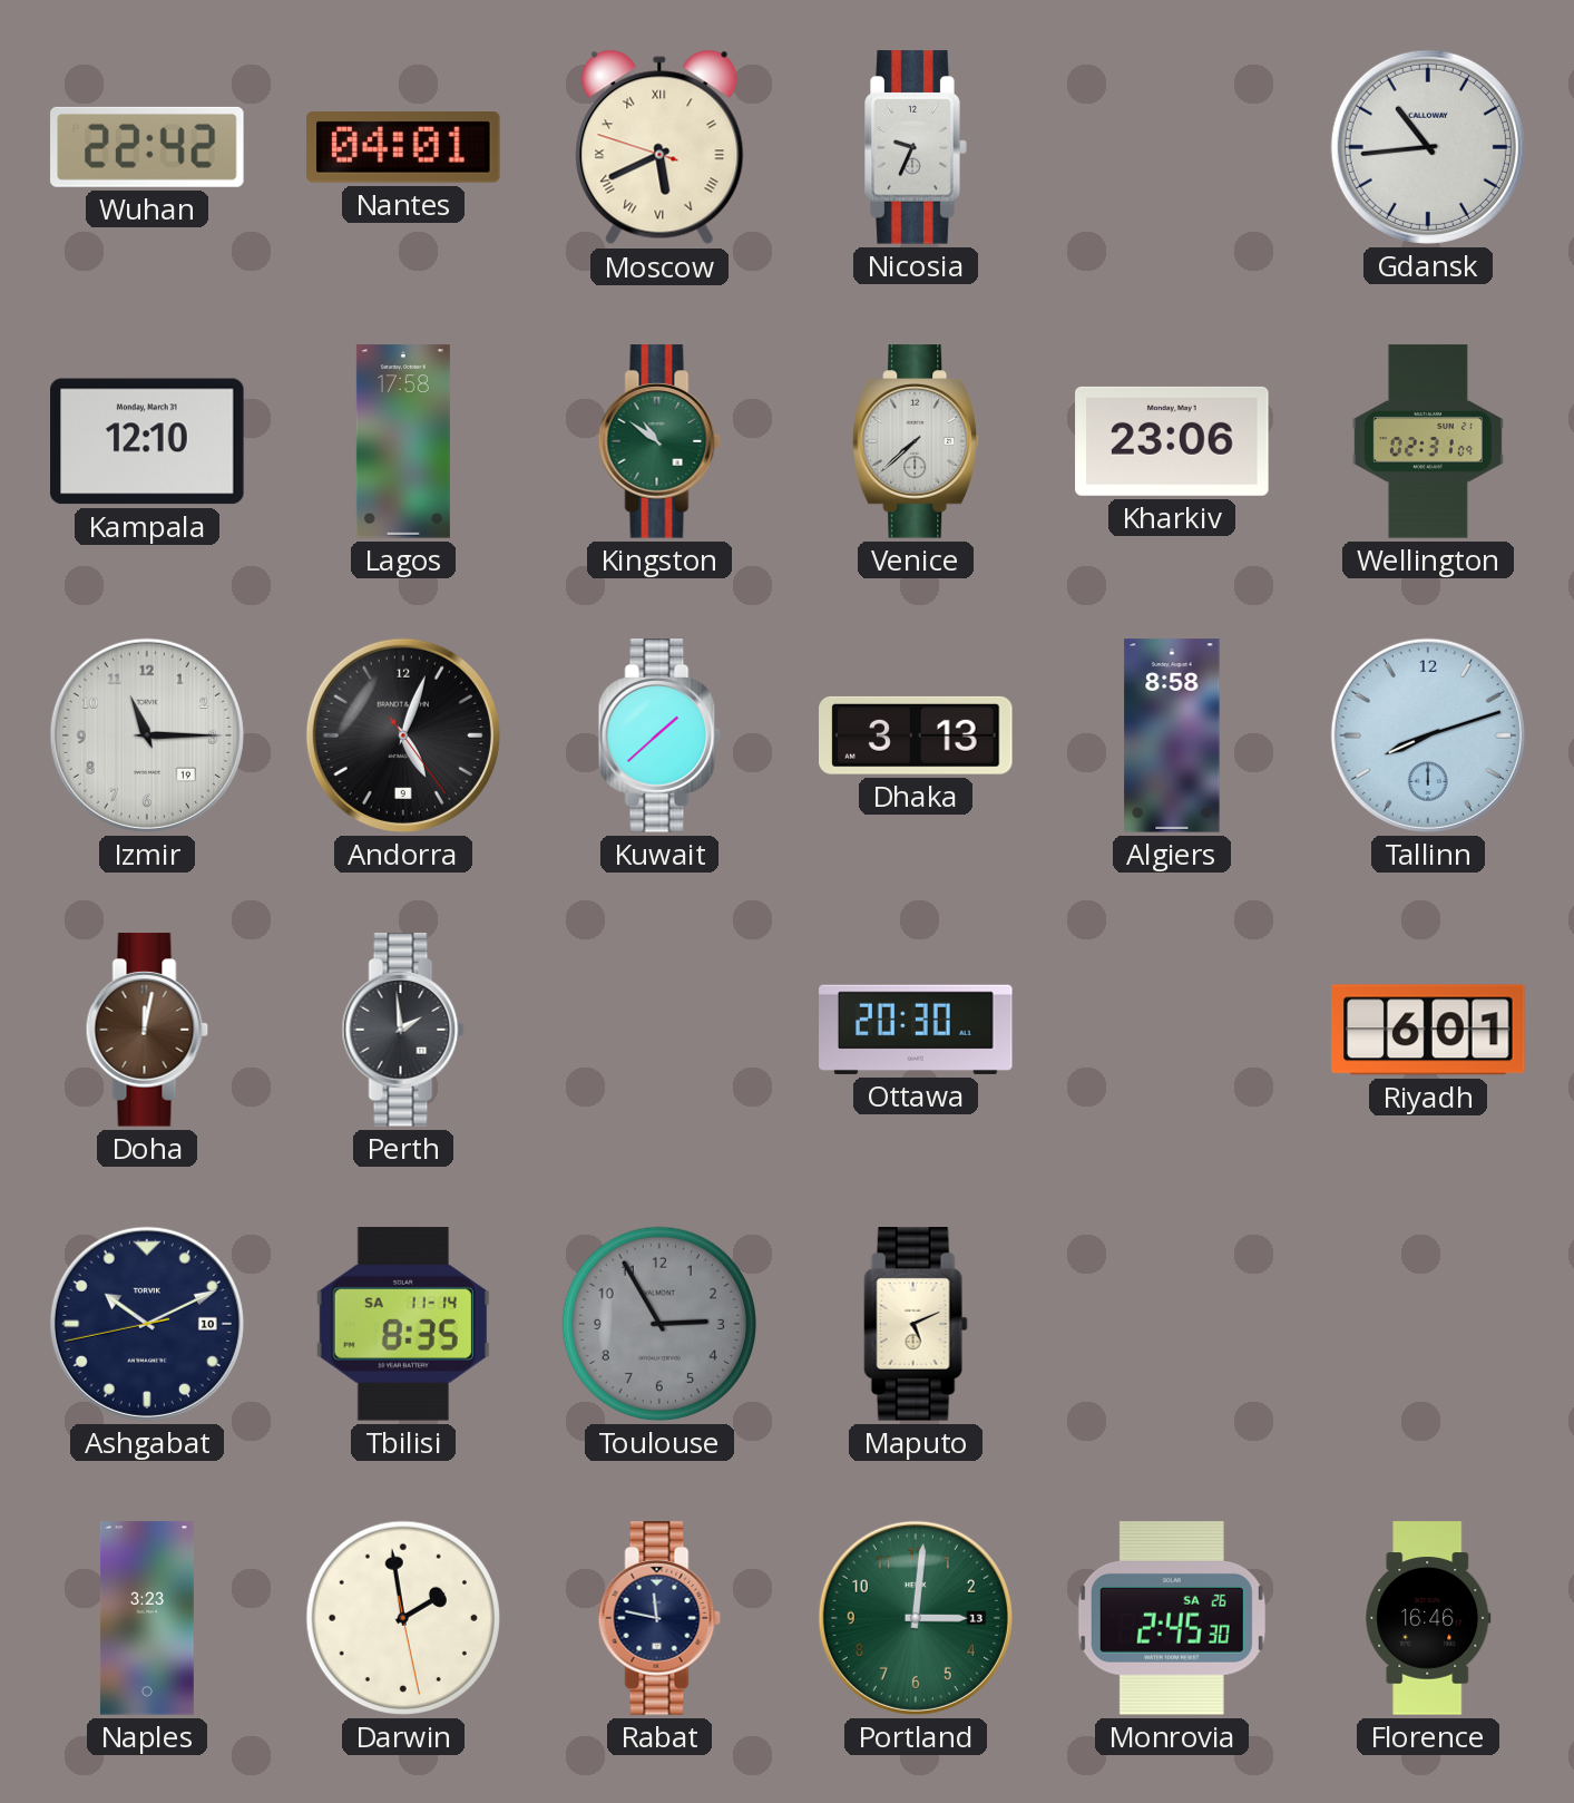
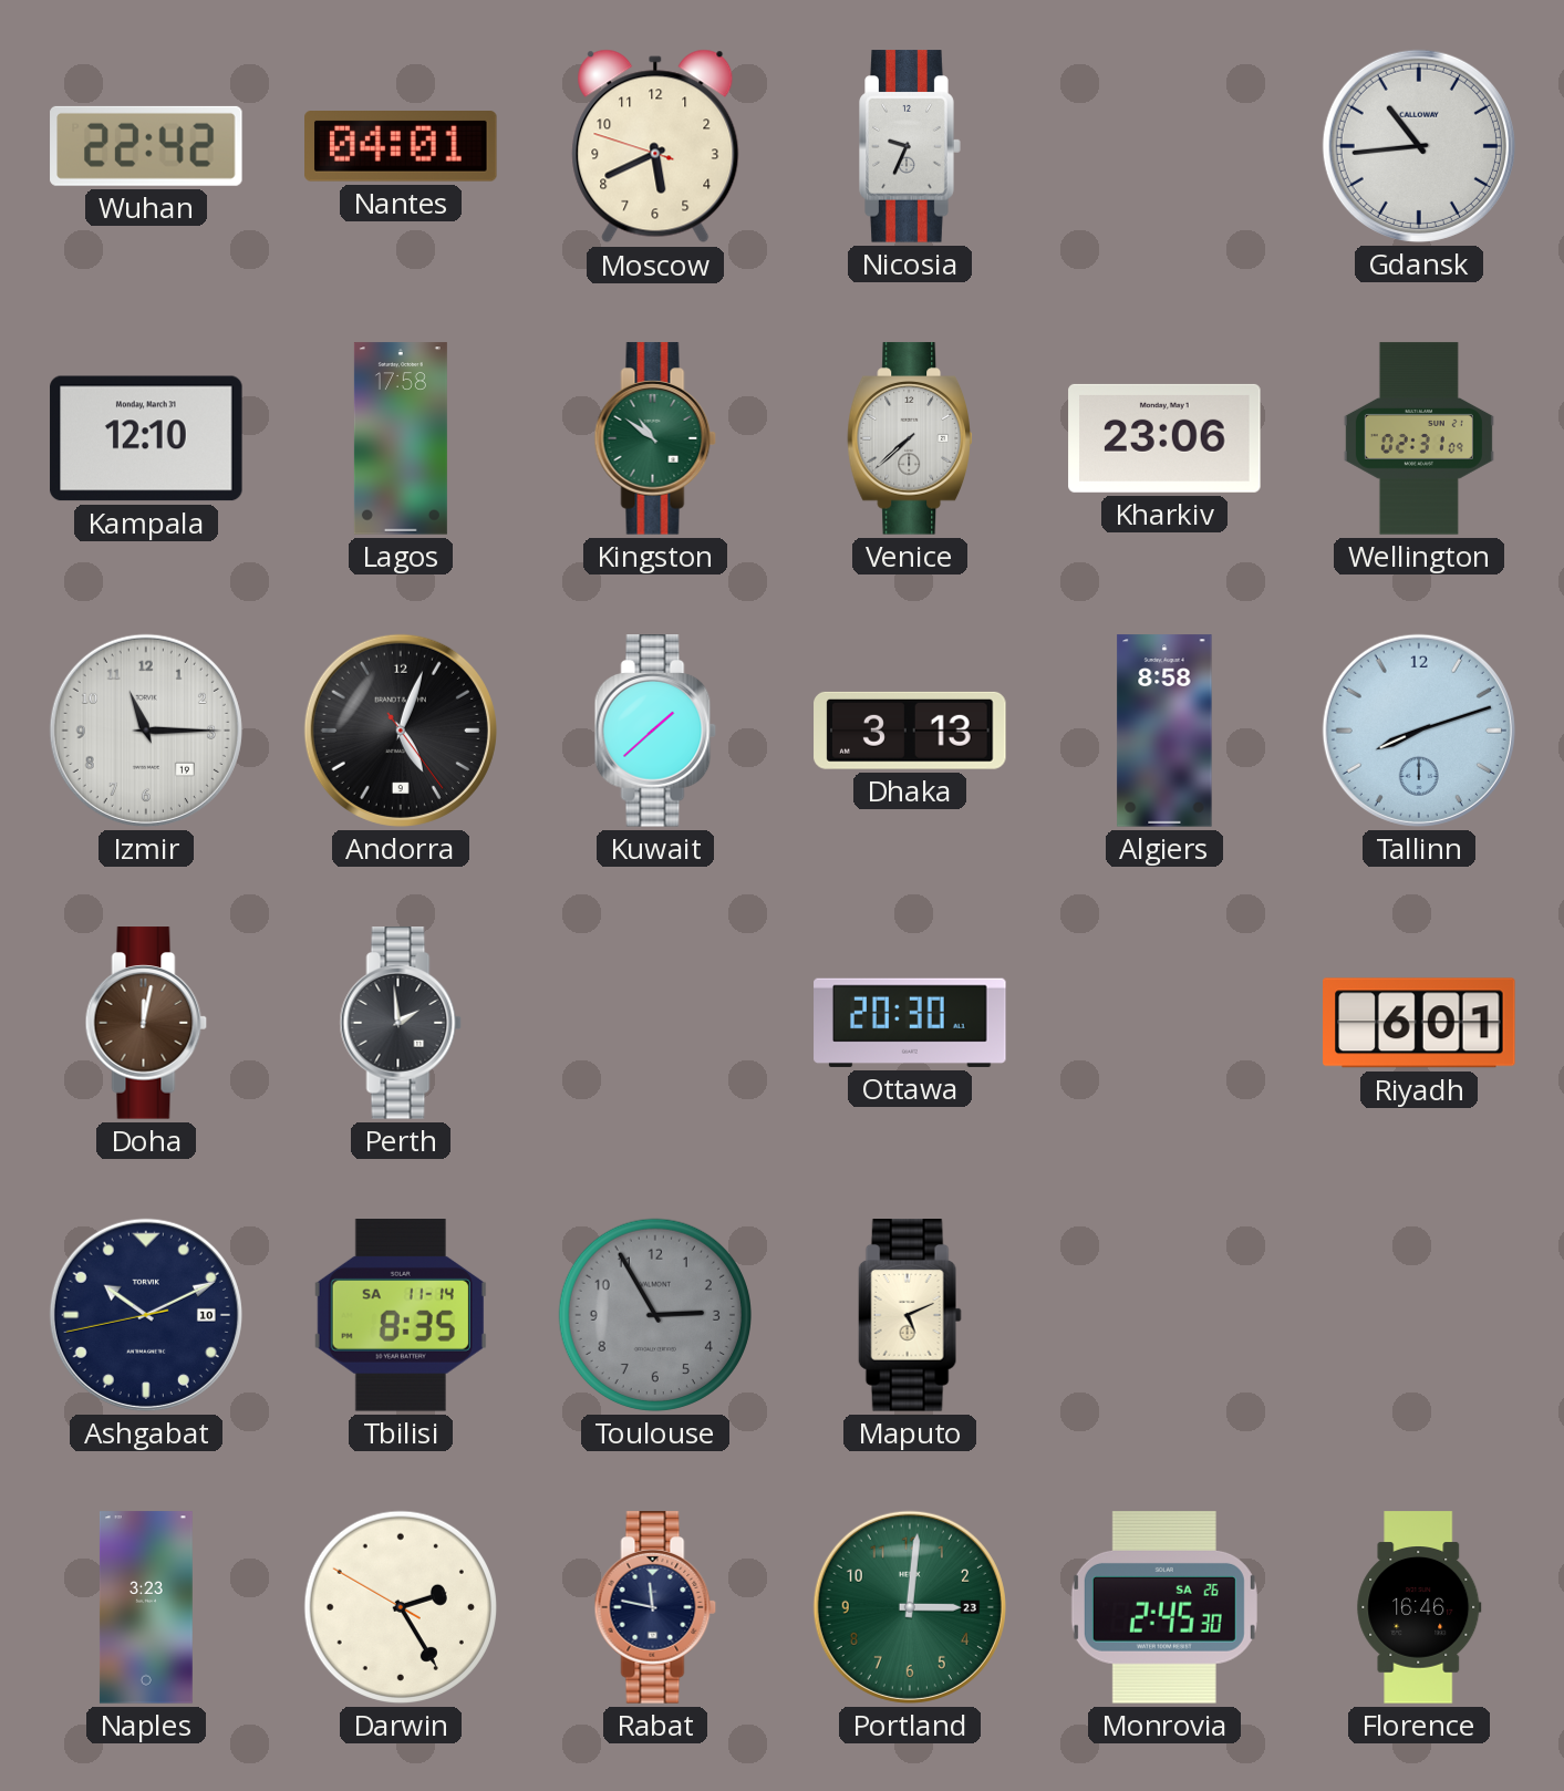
Moscow numerals: Roman -> Arabic
Darwin: 1:58 -> 2:24
Portland date: 13 -> 23
